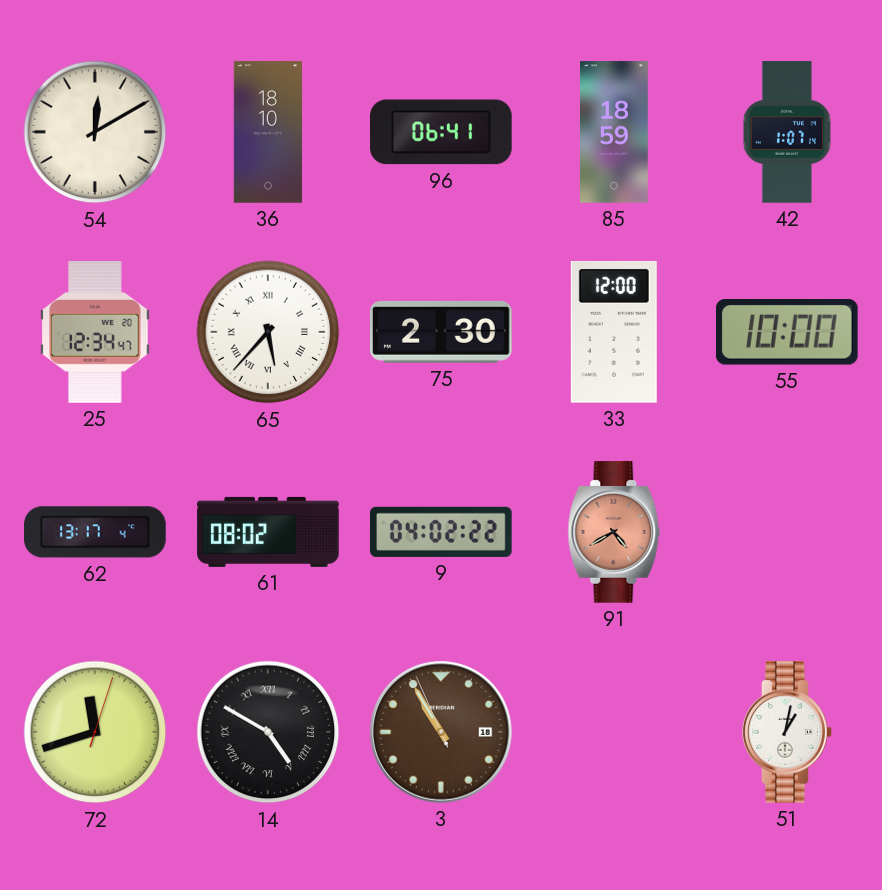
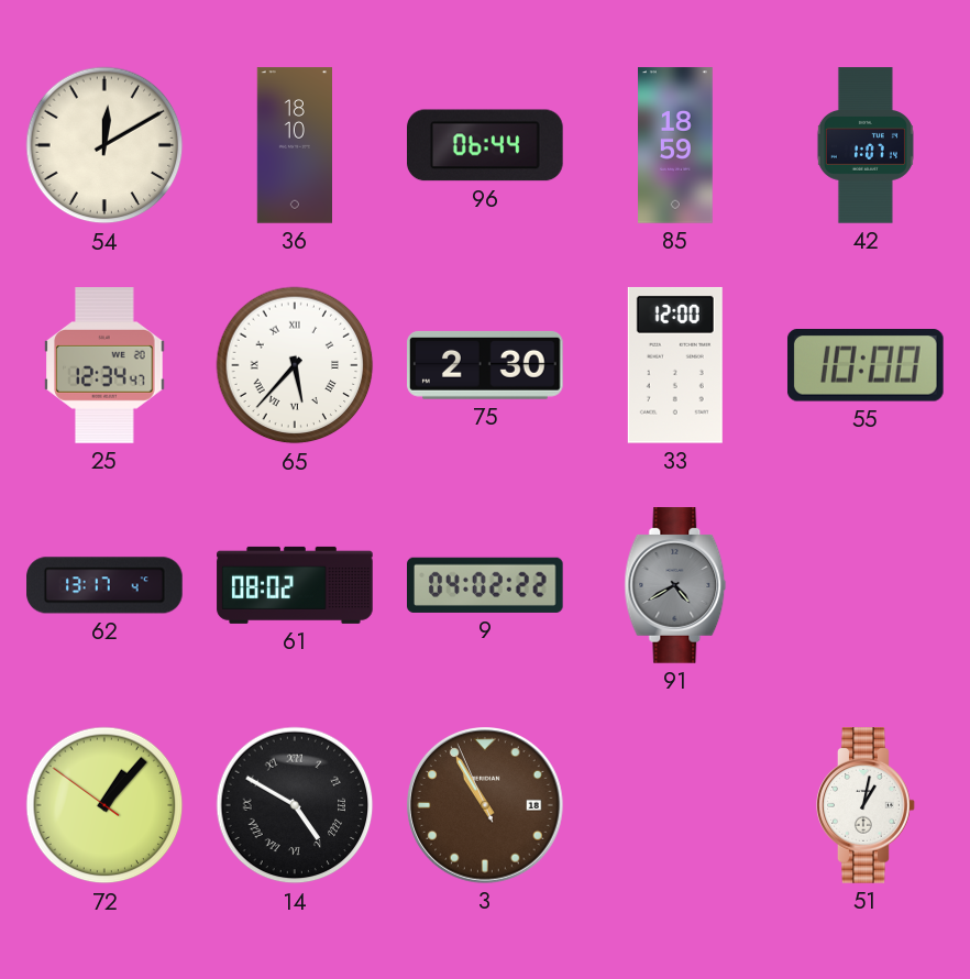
96: 06:41 -> 06:44
91 dial: salmon -> grey
72: 11:42 -> 1:06
